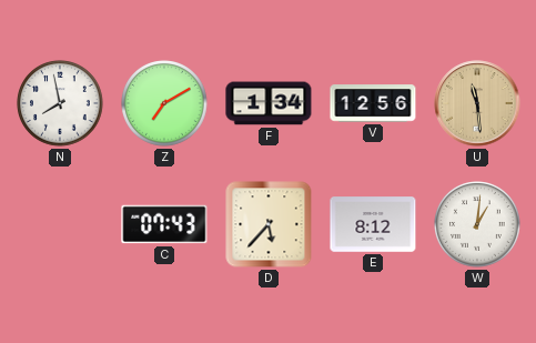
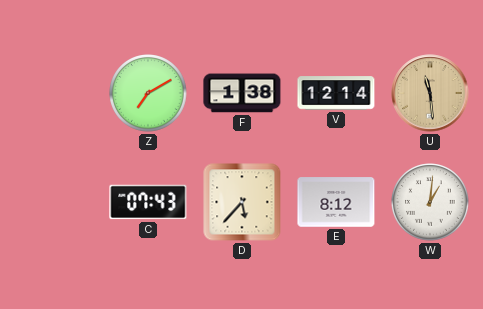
N: 7:58 -> none
F: 1:34 -> 1:38
V: 12:56 -> 12:14
